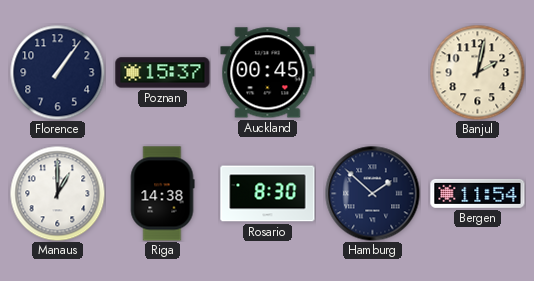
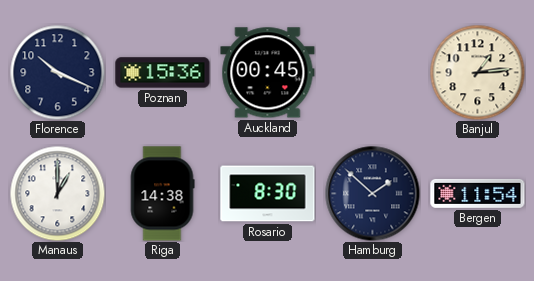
Florence: 1:06 -> 10:19
Poznan: 15:37 -> 15:36
Banjul: 2:02 -> 1:14
